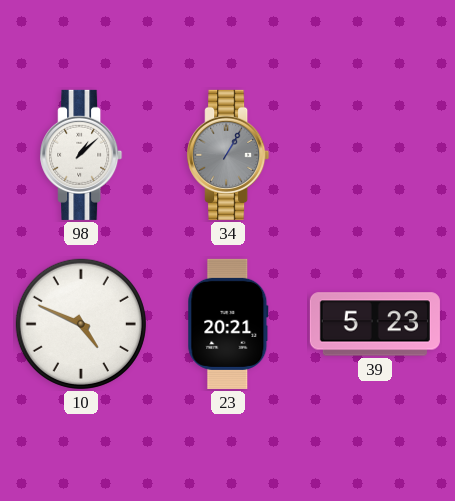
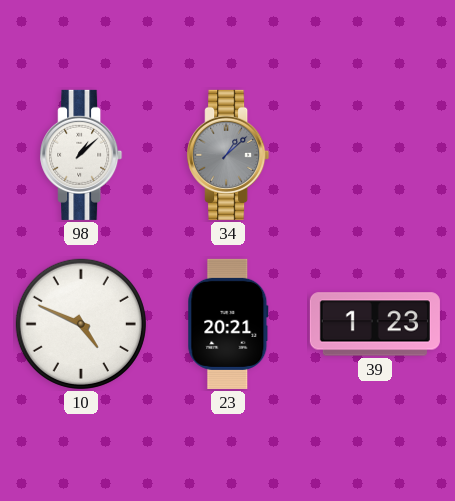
34: 1:05 -> 1:08
39: 5:23 -> 1:23
